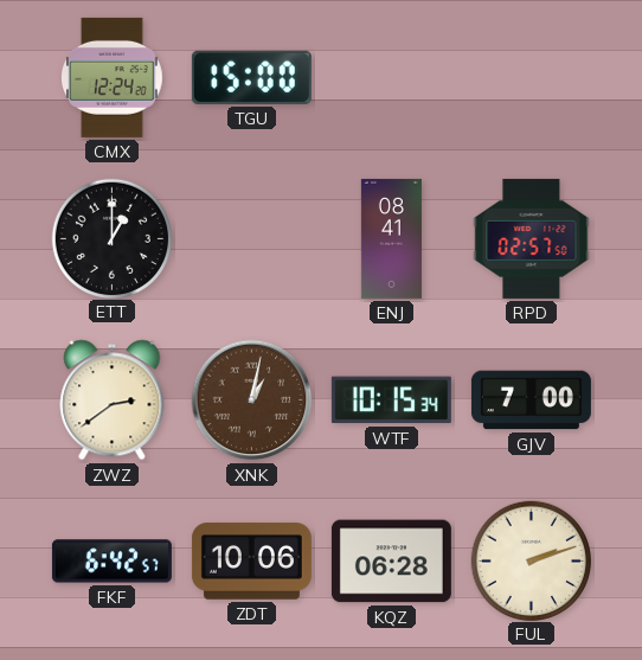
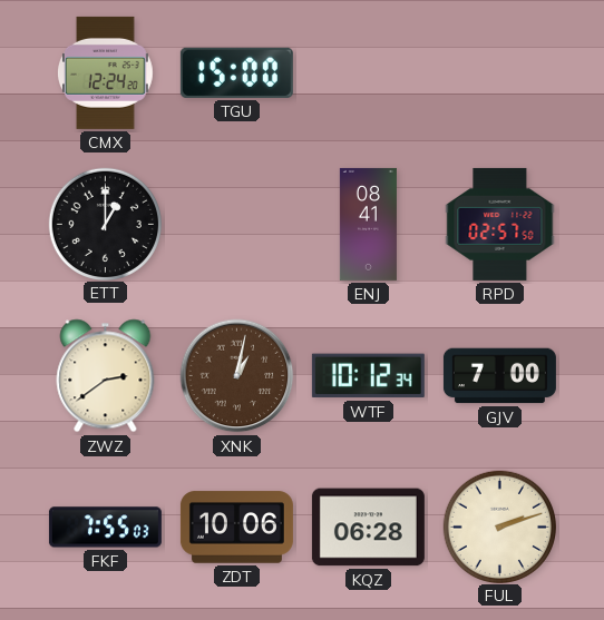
WTF: 10:15 -> 10:12
FKF: 6:42 -> 7:55
